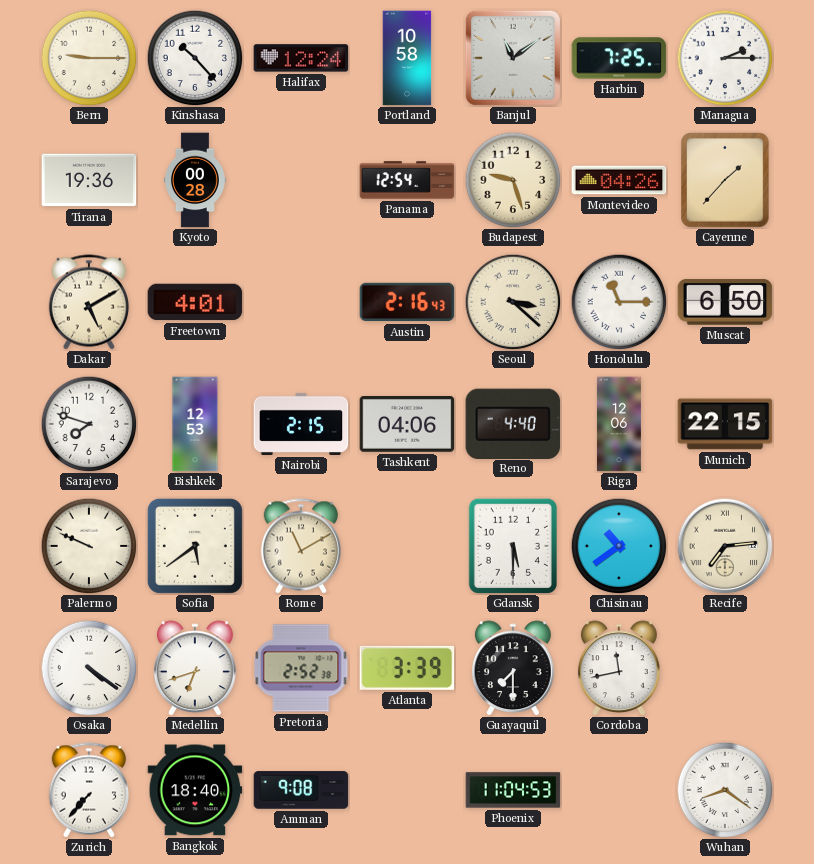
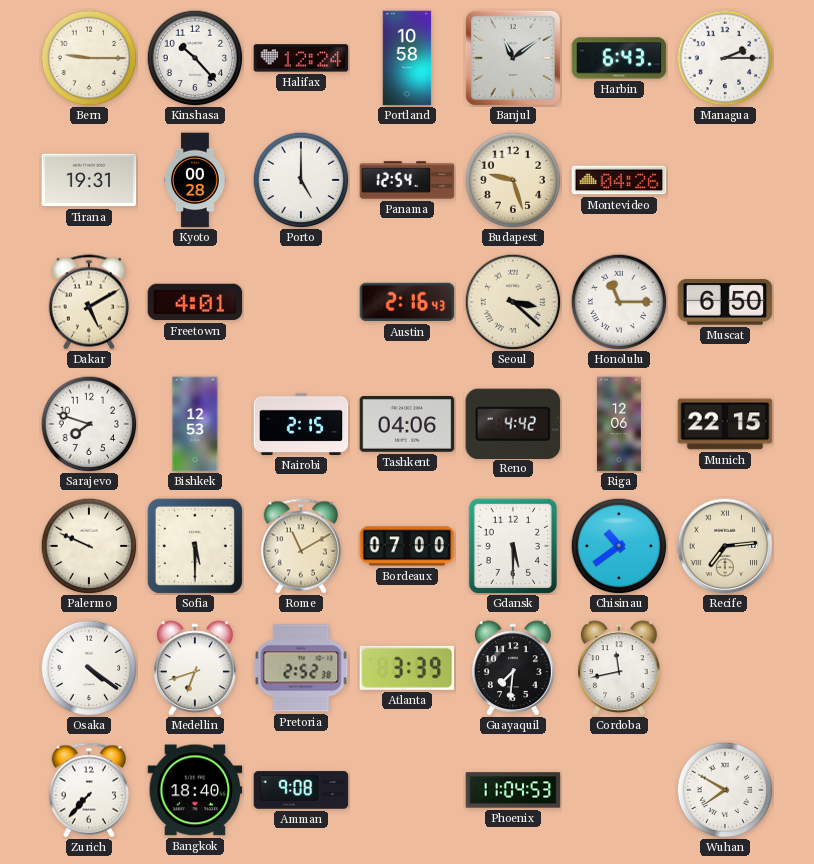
Harbin: 7:25 -> 6:43
Tirana: 19:36 -> 19:31
Porto: none -> 5:00
Cayenne: 1:37 -> none
Reno: 4:40 -> 4:42
Sofia: 5:39 -> 5:30
Bordeaux: none -> 07:00
Guayaquil: 7:30 -> 7:31
Wuhan: 8:21 -> 7:50
